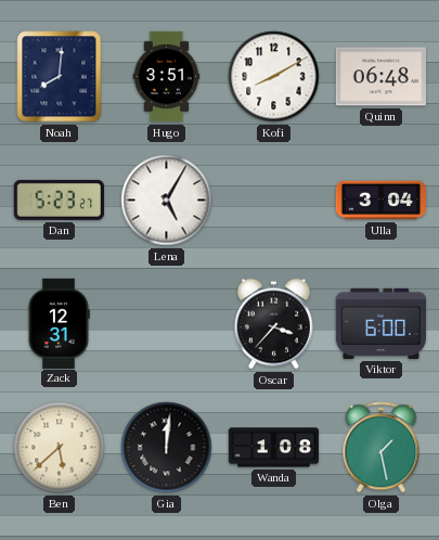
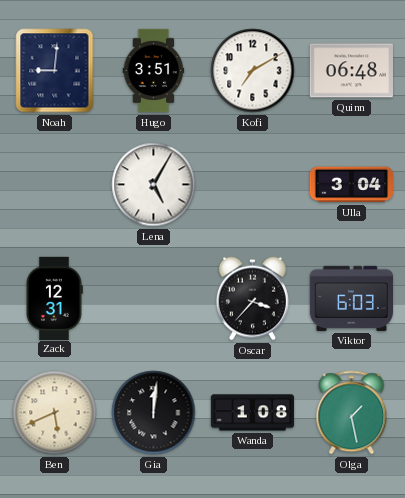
Noah: 8:01 -> 9:01
Kofi: 8:10 -> 7:10
Dan: 5:23 -> none
Viktor: 6:00 -> 6:03
Ben: 5:38 -> 5:41
